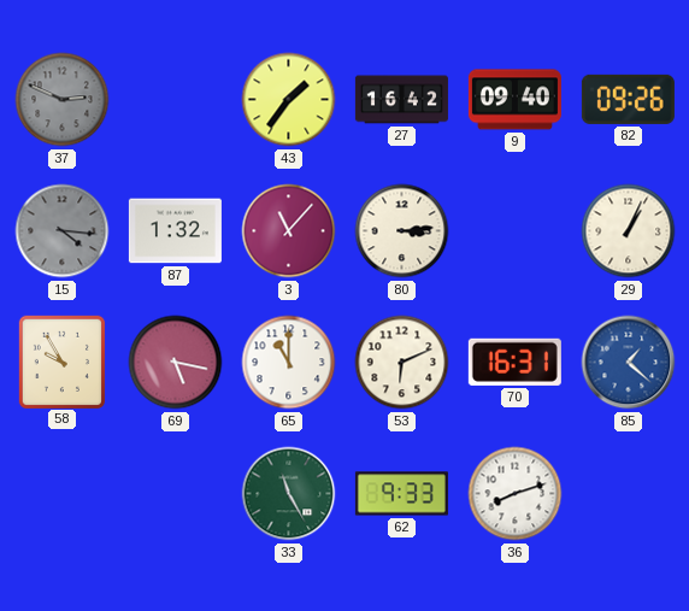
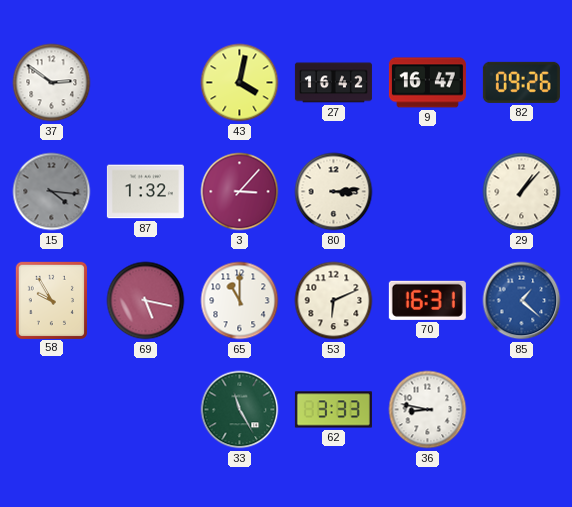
37: 2:49 -> 2:51
37 dial: grey -> white
43: 1:36 -> 4:02
9: 09:40 -> 16:47
3: 11:07 -> 3:07
29: 1:04 -> 1:07
62: 9:33 -> 3:33
36: 8:12 -> 8:47
